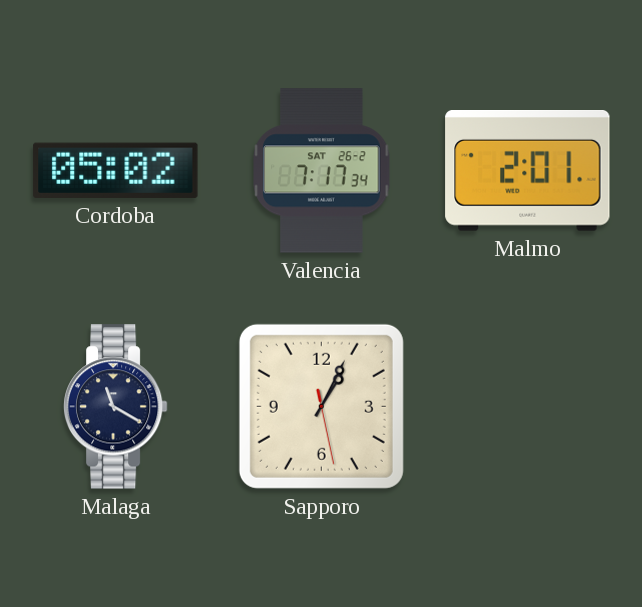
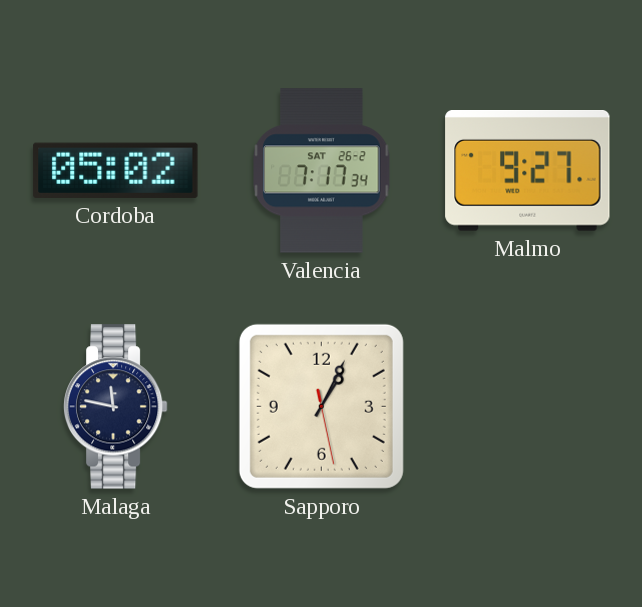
Malmo: 2:01 -> 9:27
Malaga: 11:20 -> 11:47
